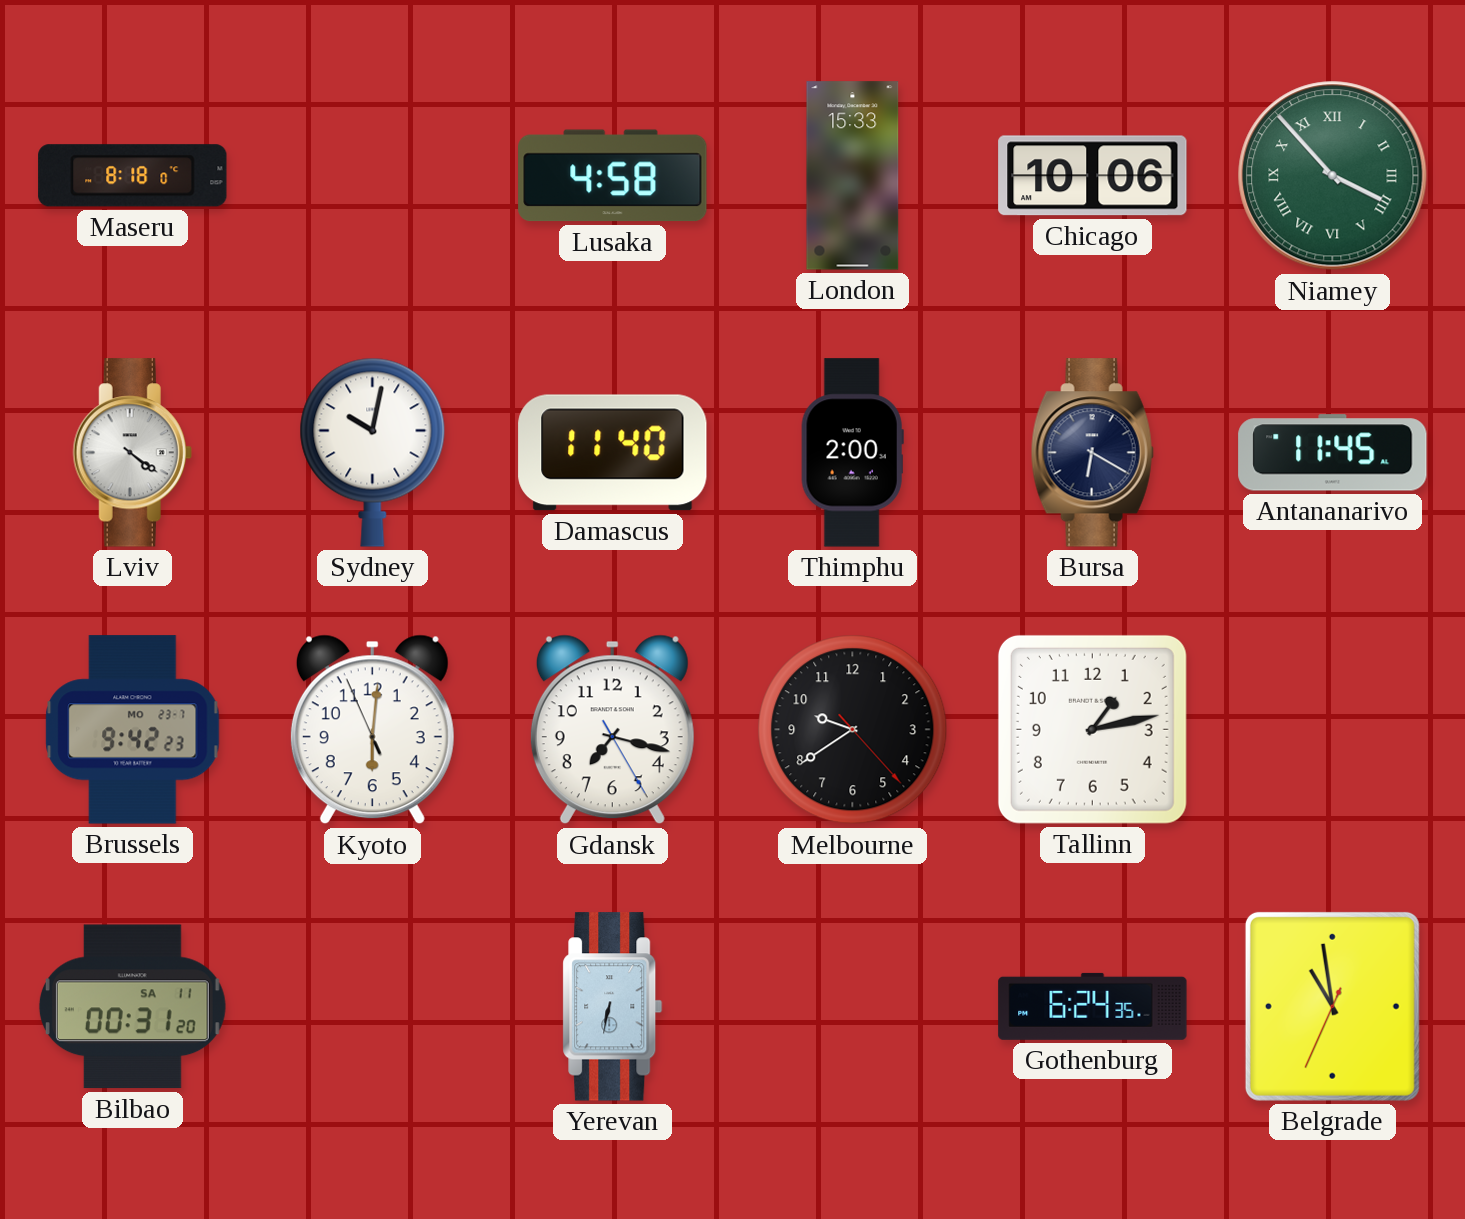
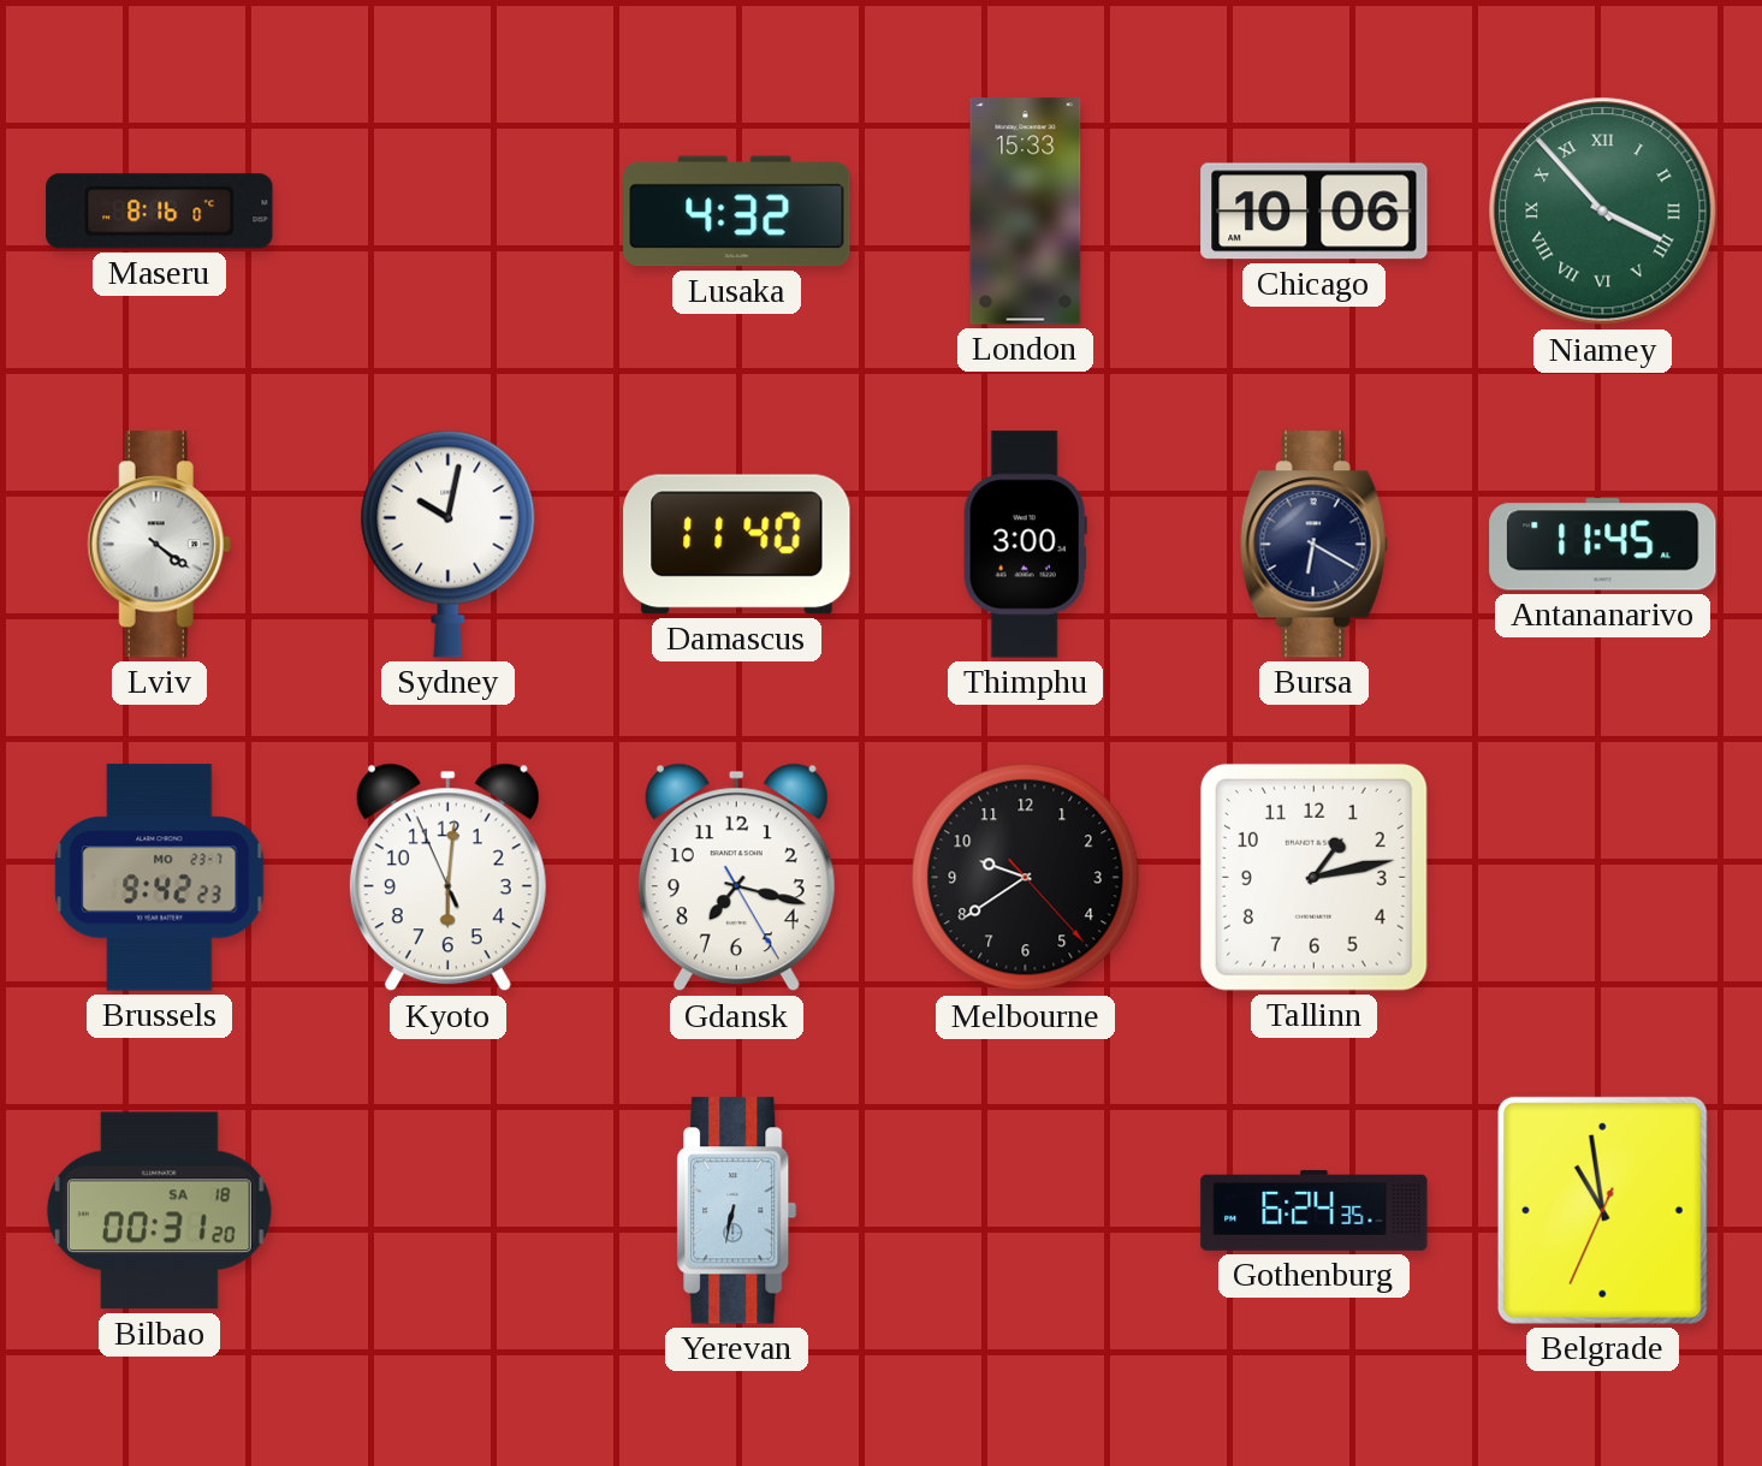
Maseru: 8:18 -> 8:16
Lusaka: 4:58 -> 4:32
Thimphu: 2:00 -> 3:00
Bilbao date: SA 11 -> SA 18
